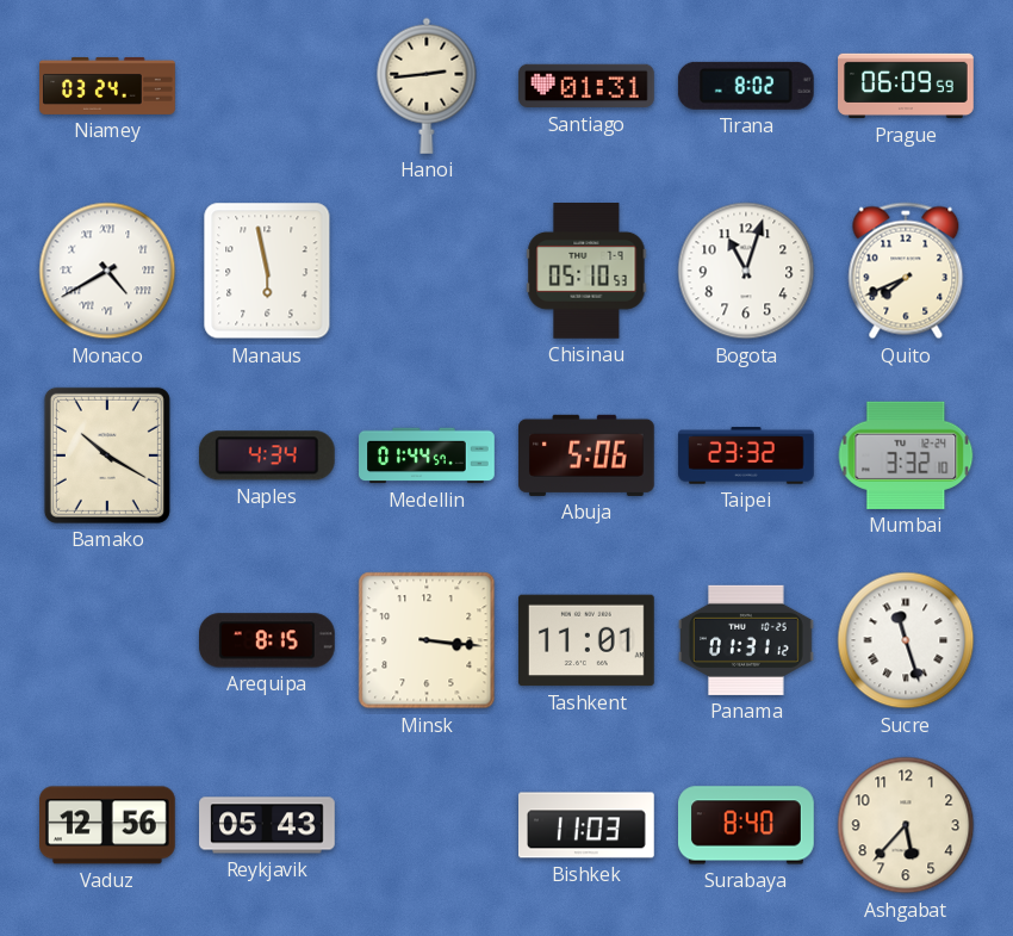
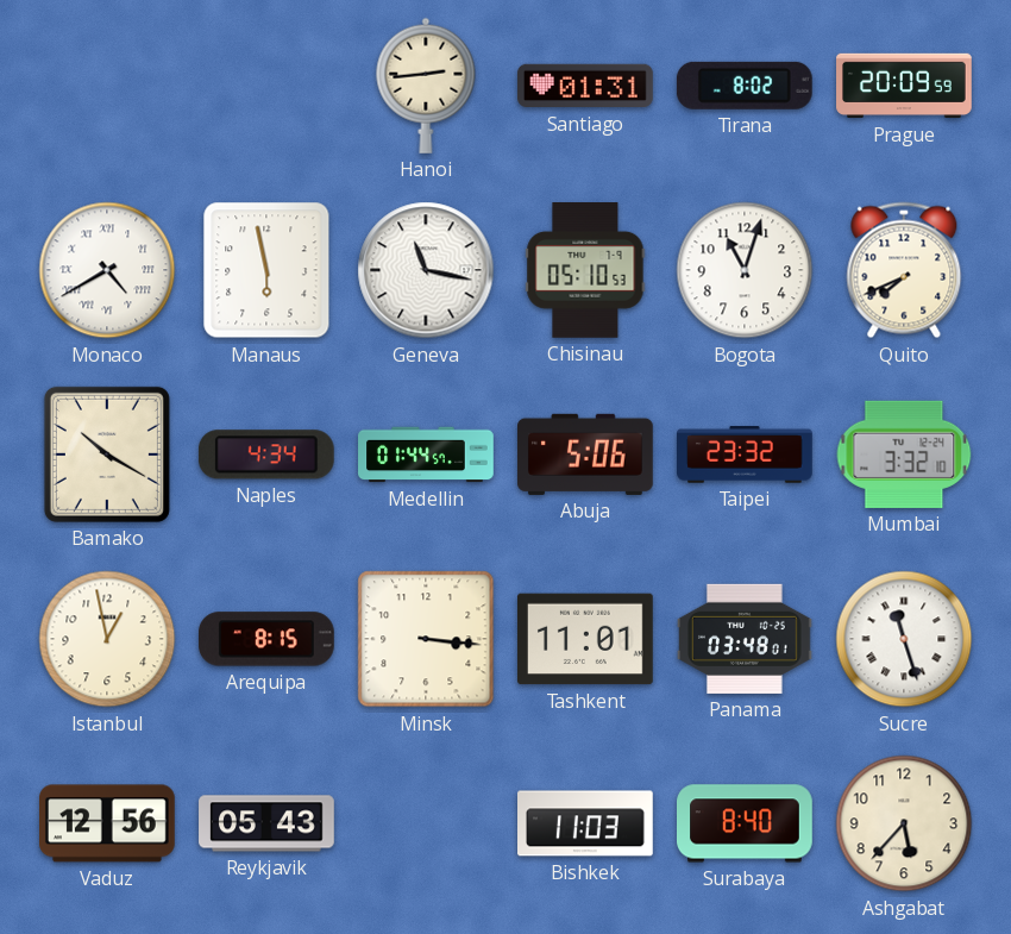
Niamey: 03:24 -> none
Prague: 06:09 -> 20:09
Geneva: none -> 11:17
Istanbul: none -> 12:58
Panama: 01:31 -> 03:48
